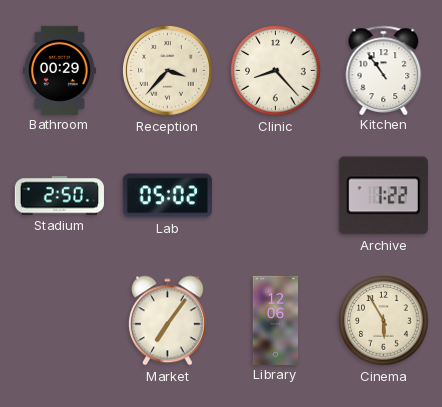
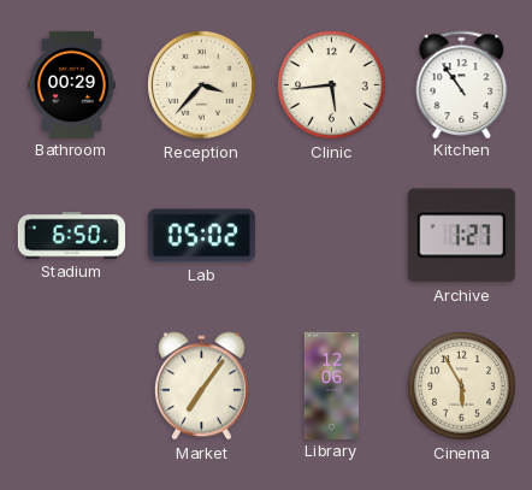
Clinic: 8:23 -> 5:44
Stadium: 2:50 -> 6:50
Archive: 1:22 -> 1:27
